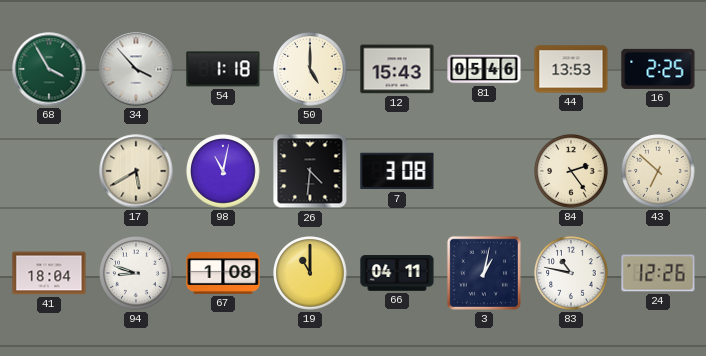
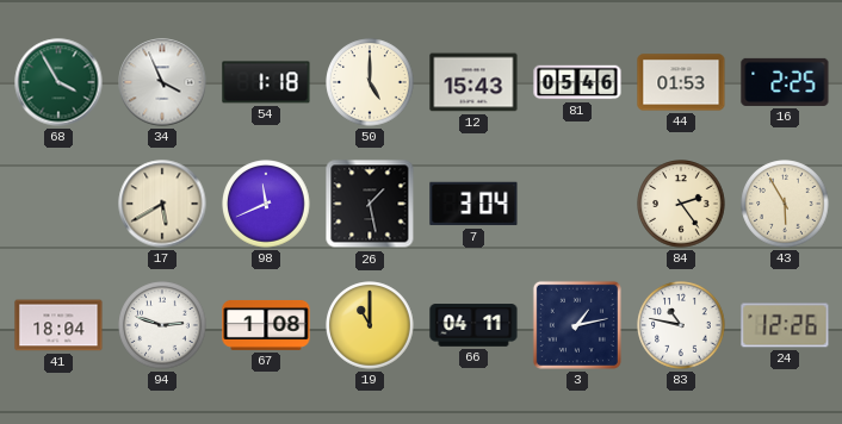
34: 3:53 -> 3:56
44: 13:53 -> 01:53
98: 11:02 -> 11:41
26: 4:31 -> 1:28
7: 3:08 -> 3:04
43: 6:52 -> 5:55
94: 8:48 -> 2:48
3: 1:02 -> 1:13
